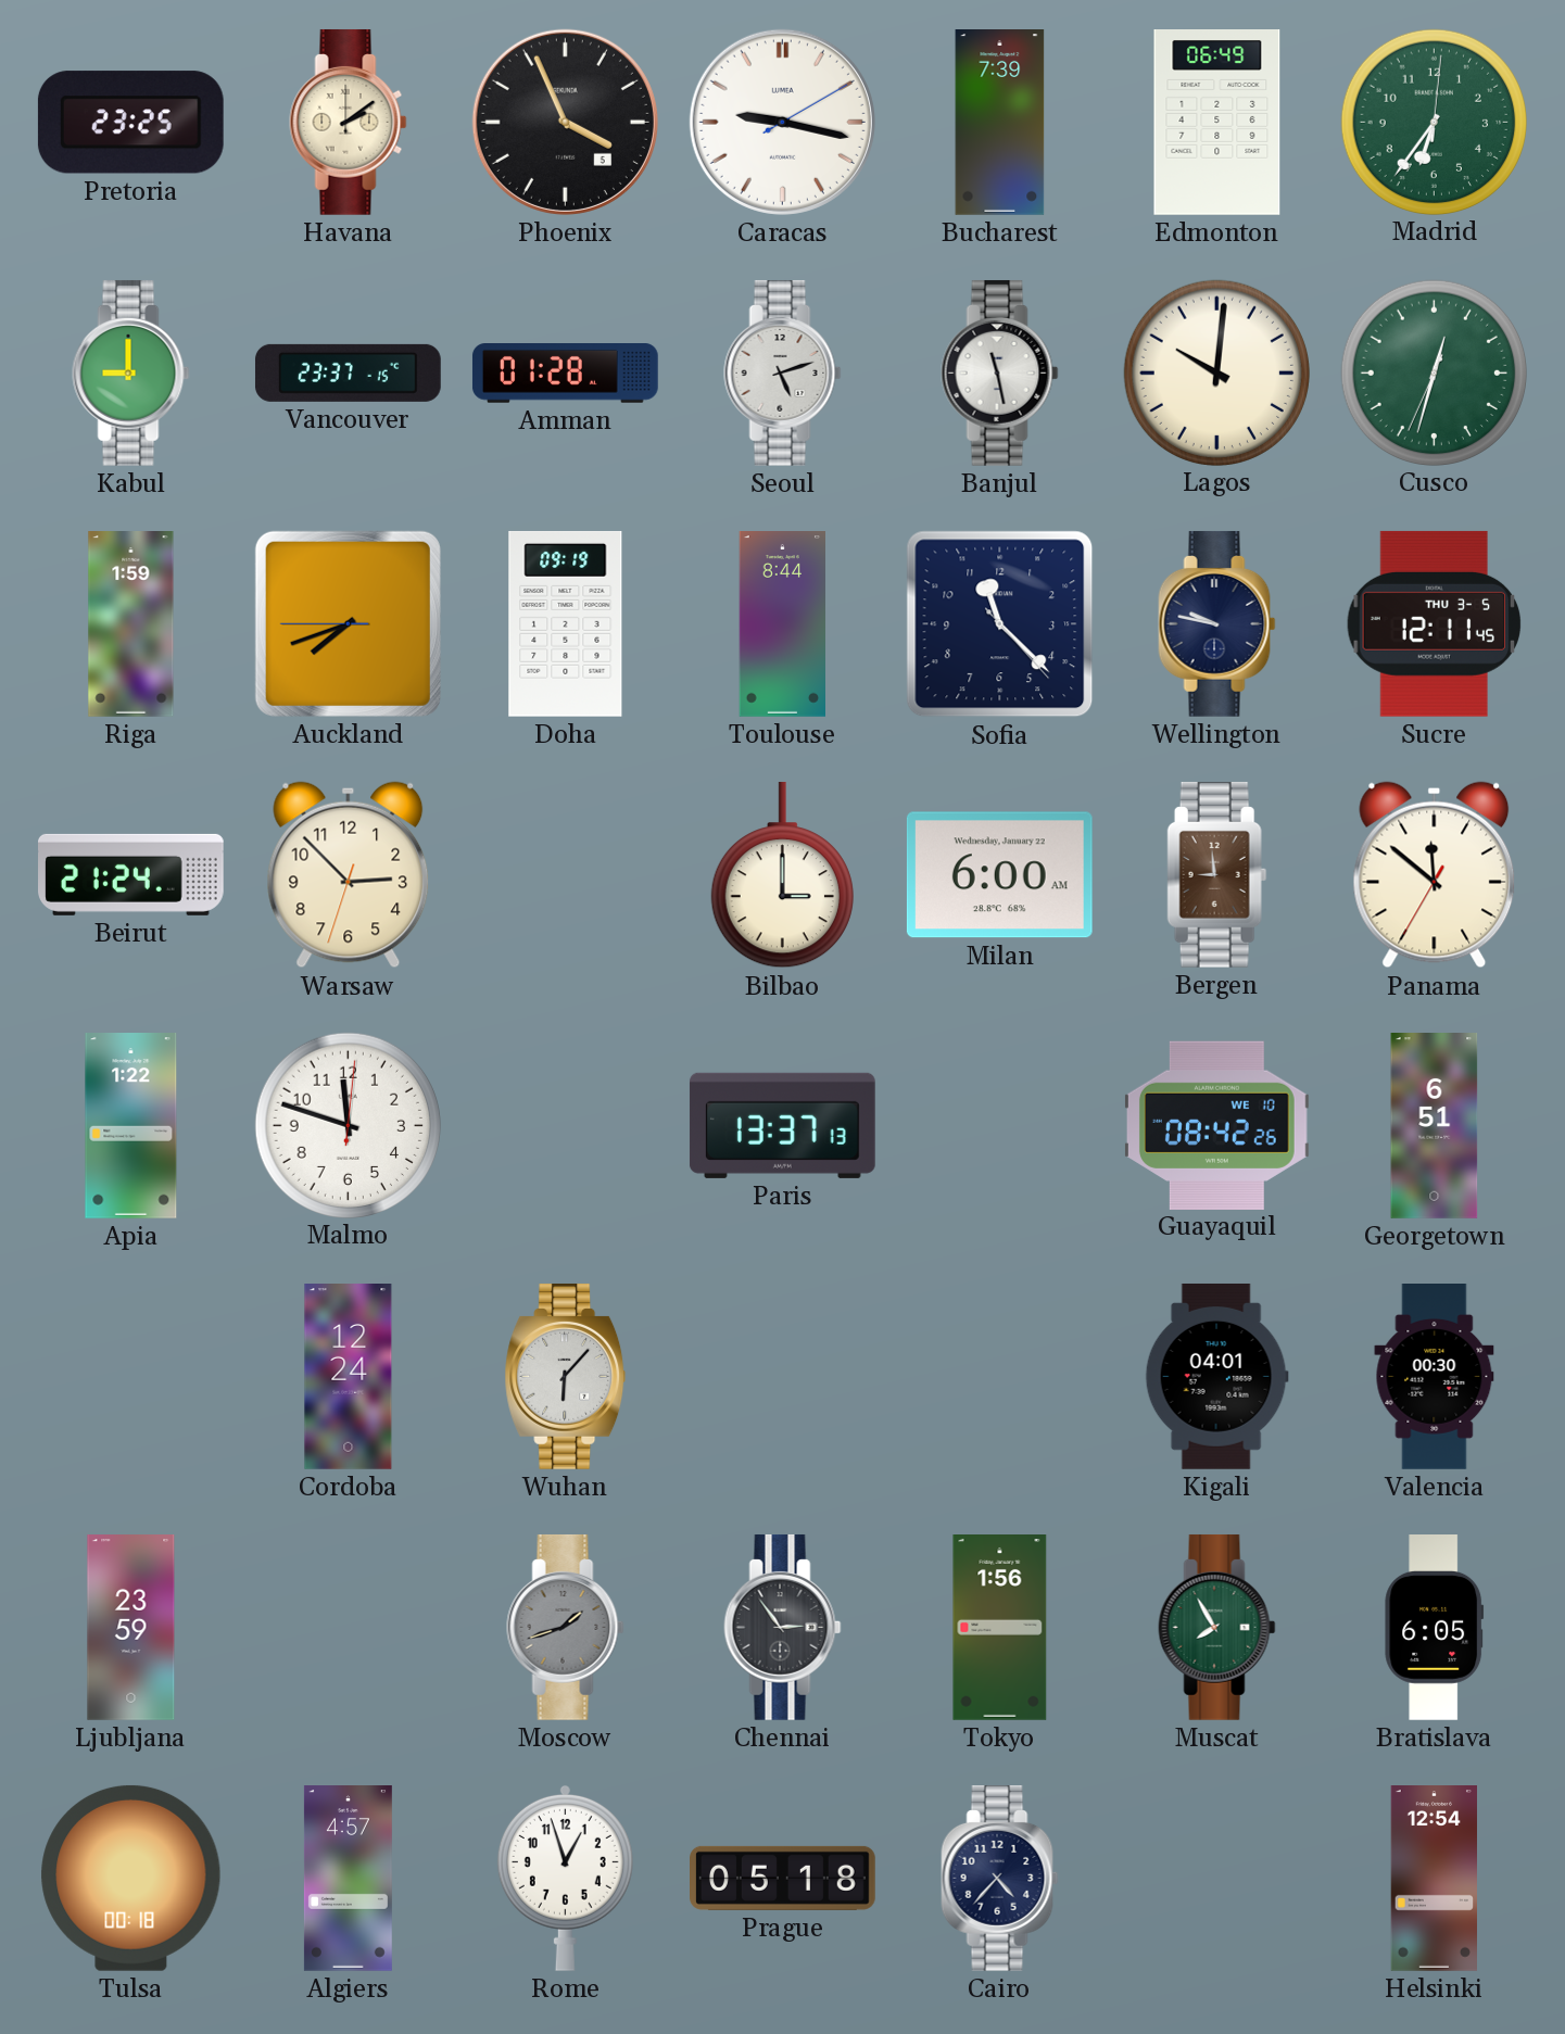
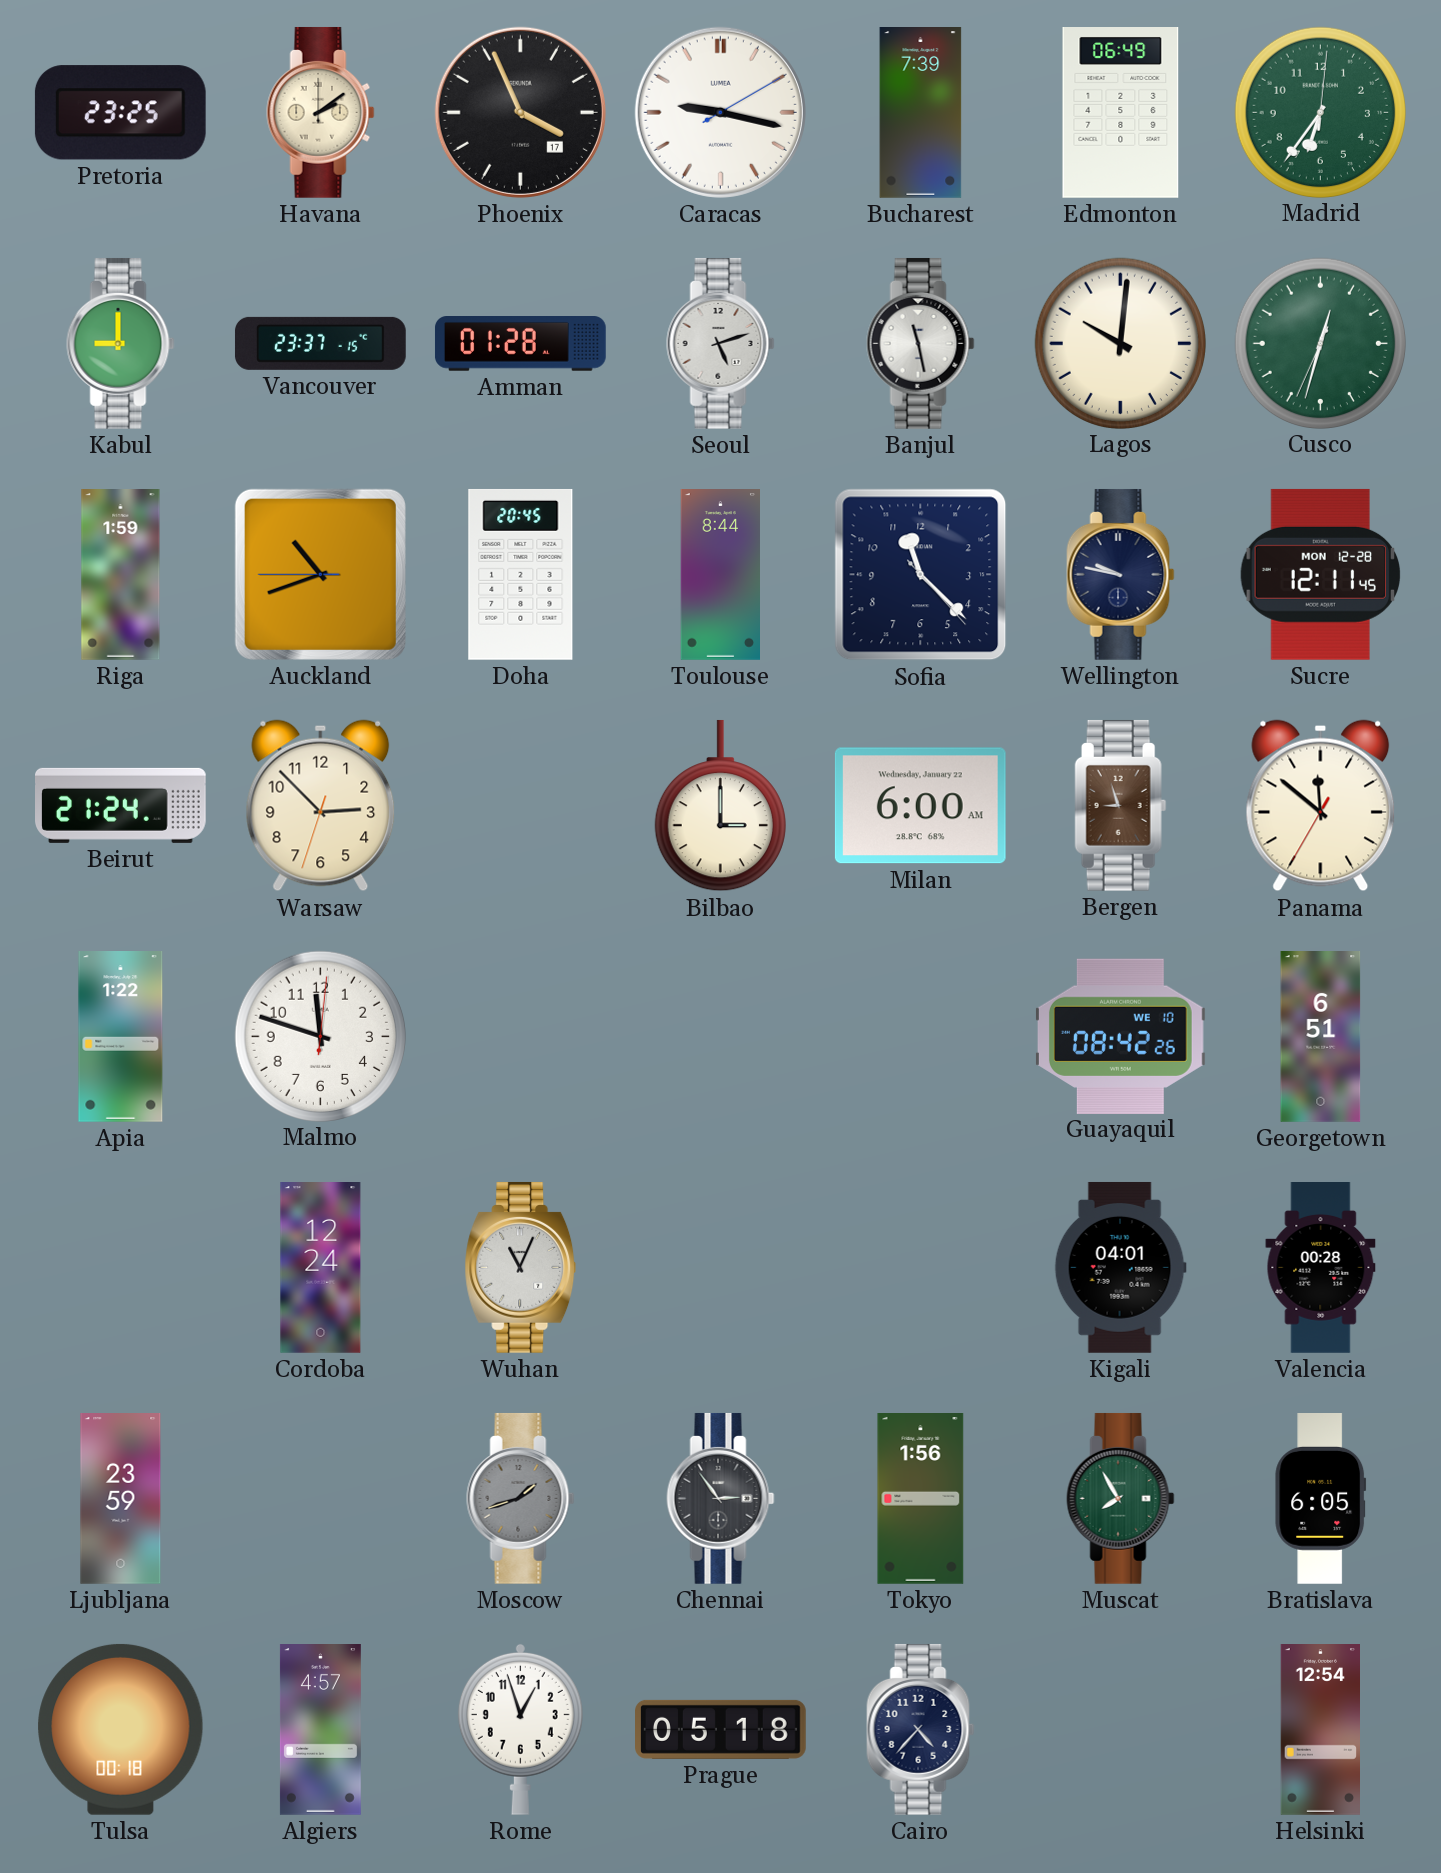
Phoenix date: 5 -> 17
Auckland: 7:41 -> 10:41
Doha: 09:19 -> 20:45
Sucre date: THU 3-5 -> MON 12-28
Bergen: 8:59 -> 8:57
Paris: 13:37 -> none
Wuhan: 6:07 -> 11:04
Valencia: 00:30 -> 00:28
